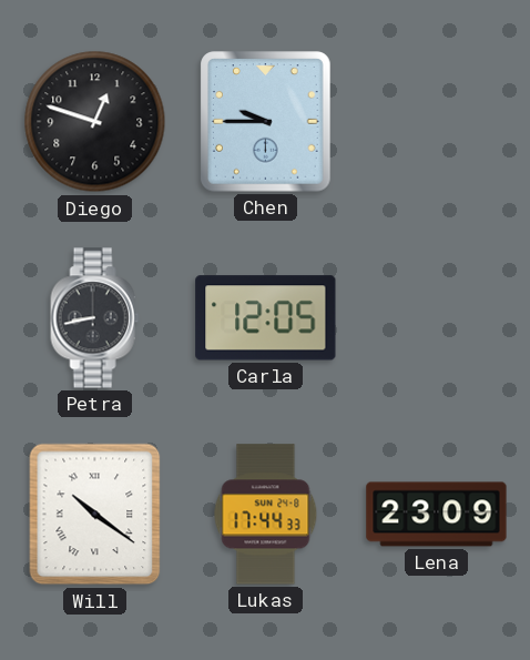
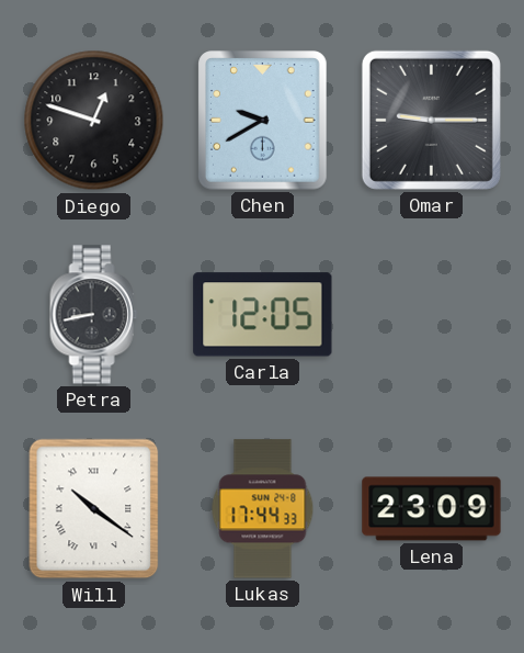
Chen: 9:45 -> 9:40
Omar: none -> 9:15
